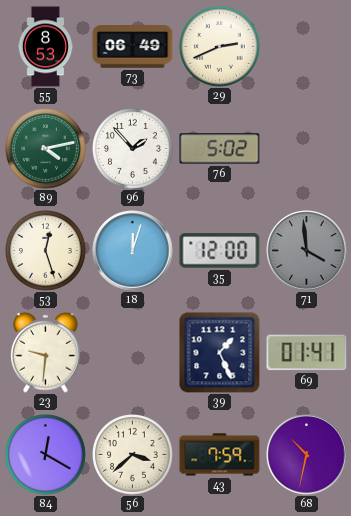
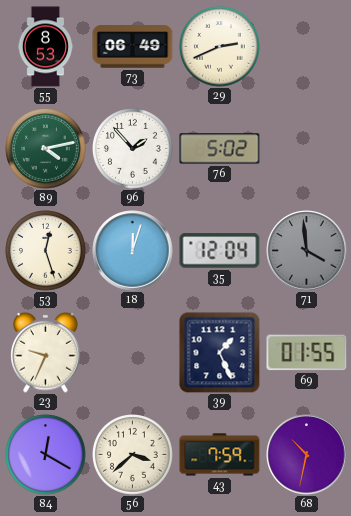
35: 12:00 -> 12:04
23: 9:31 -> 9:34
69: 01:41 -> 01:55
